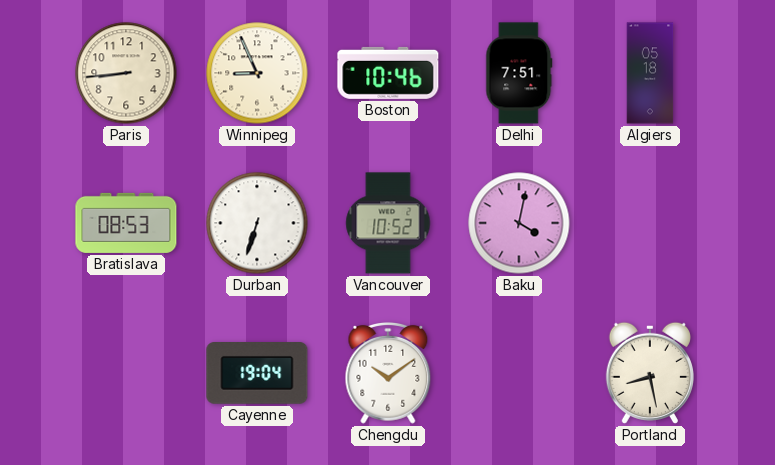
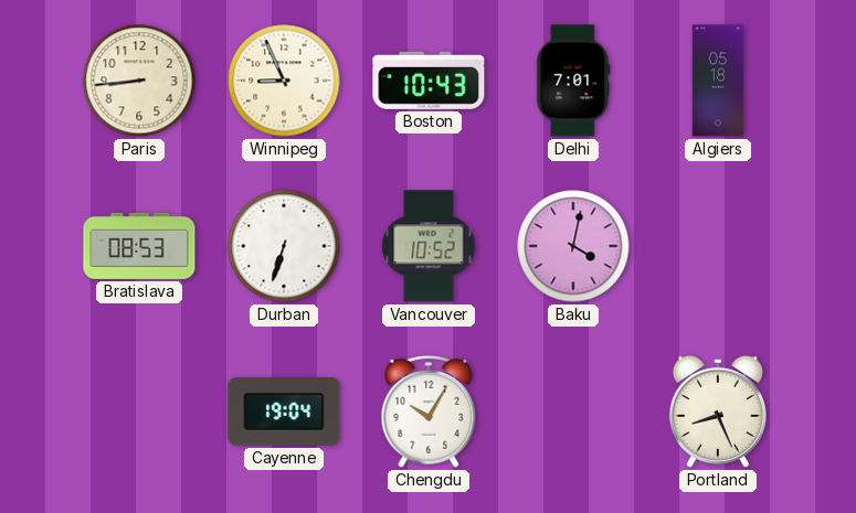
Boston: 10:46 -> 10:43
Delhi: 7:51 -> 7:01
Chengdu: 10:09 -> 10:05
Portland: 8:28 -> 8:26
